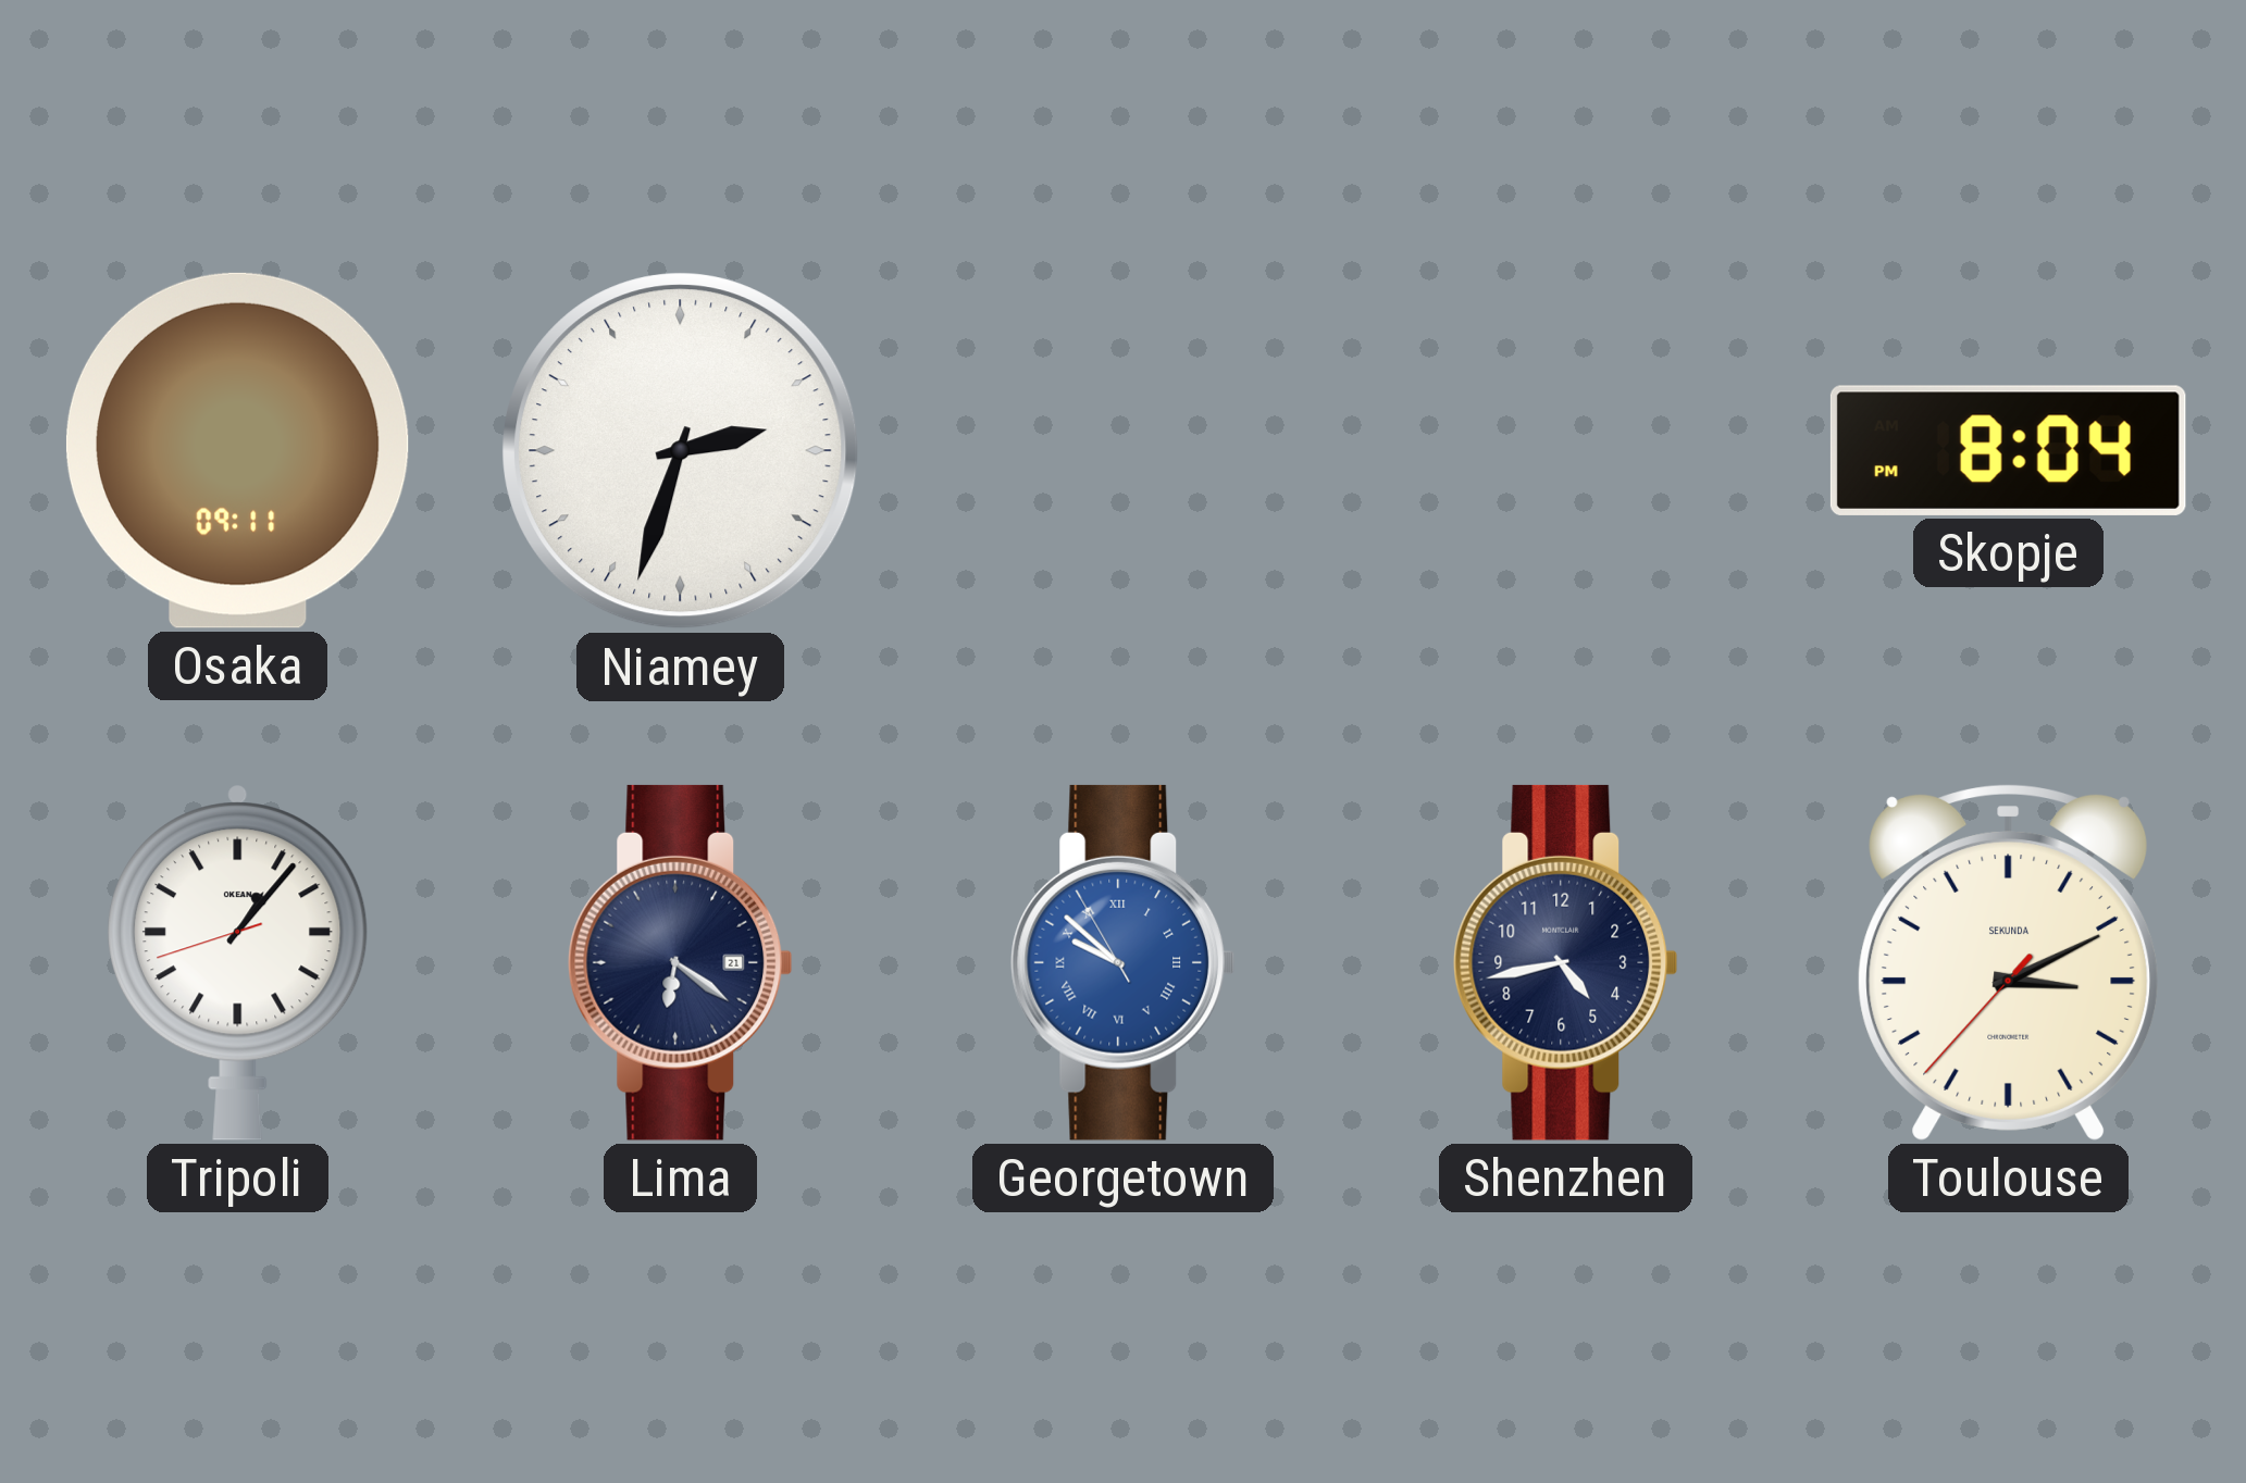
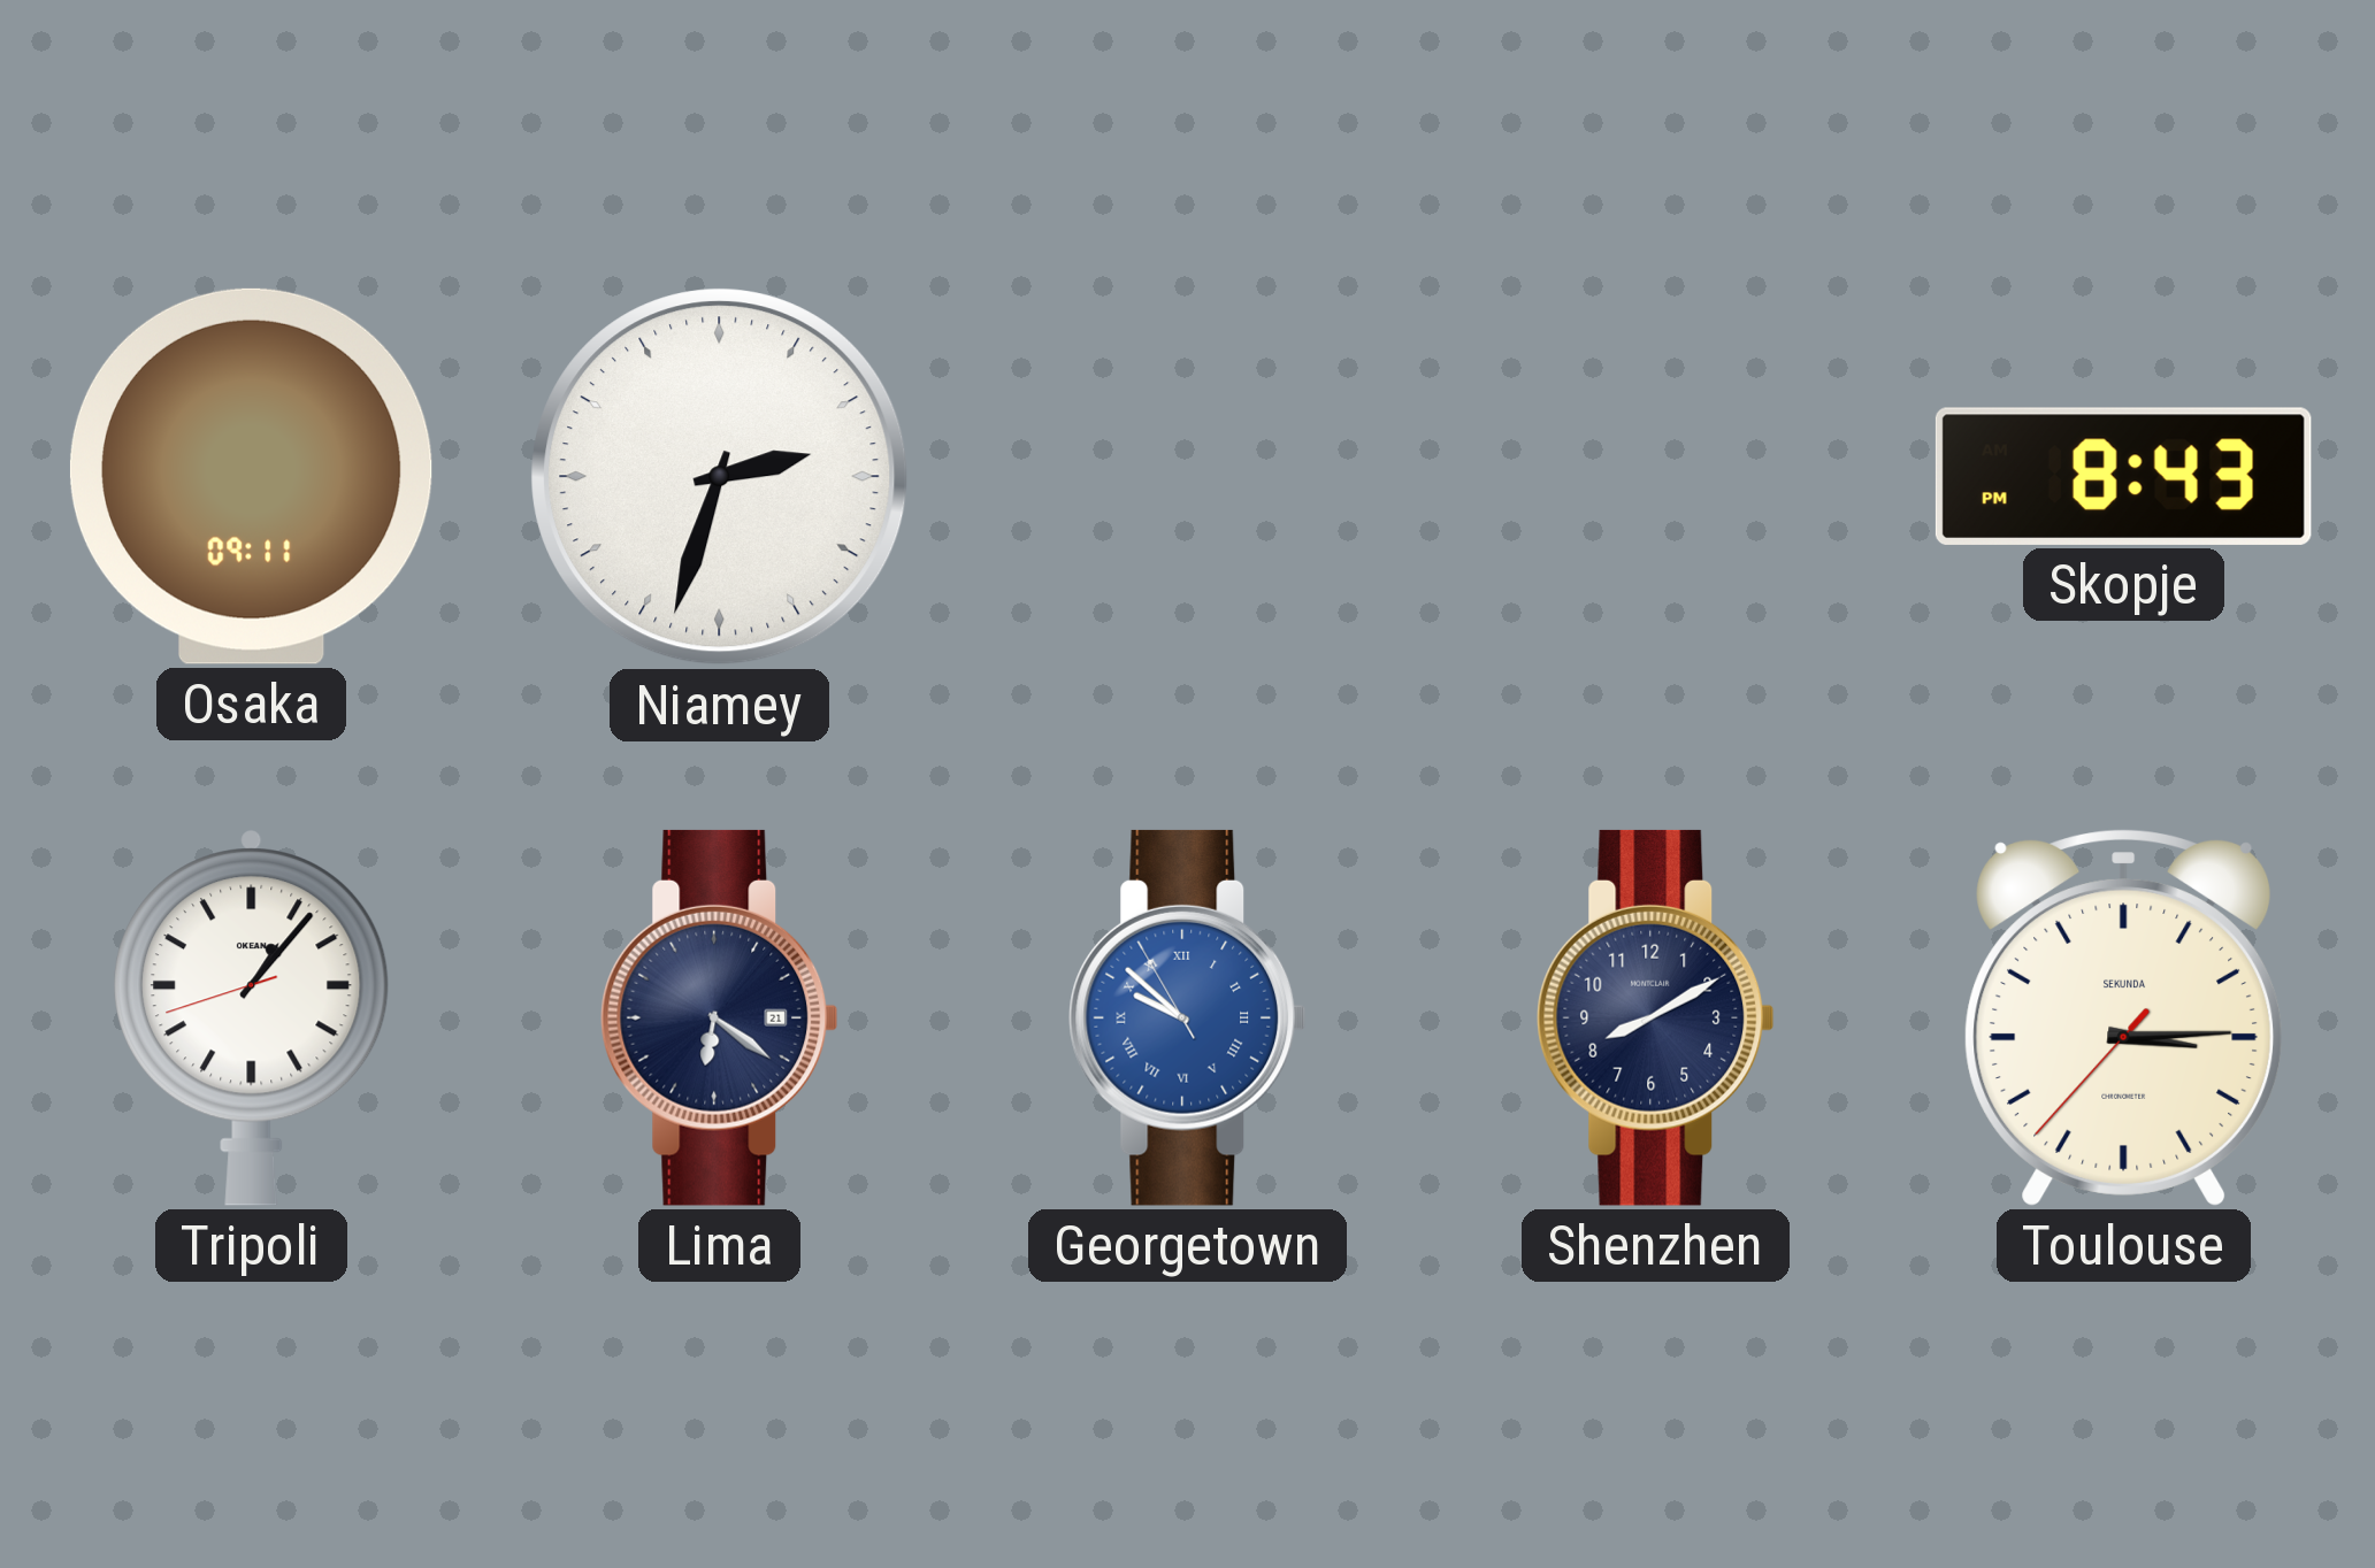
Skopje: 8:04 -> 8:43
Shenzhen: 4:43 -> 8:10
Toulouse: 3:10 -> 3:14
